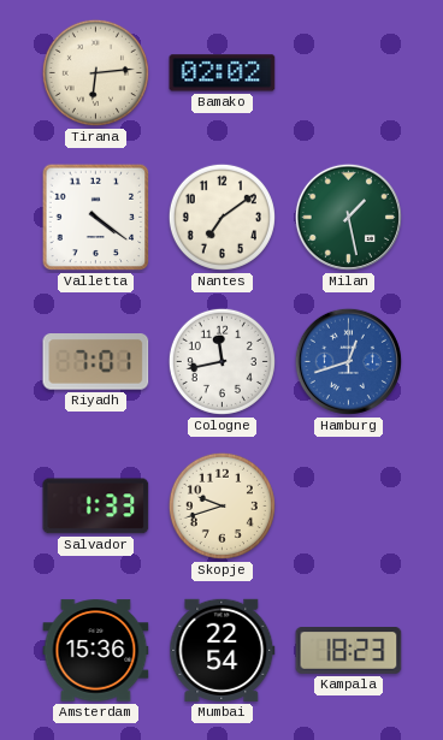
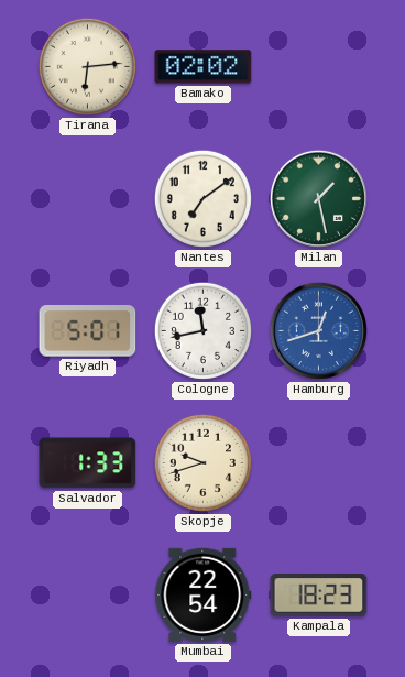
Valletta: 4:21 -> none
Riyadh: 7:01 -> 5:01
Amsterdam: 15:36 -> none
